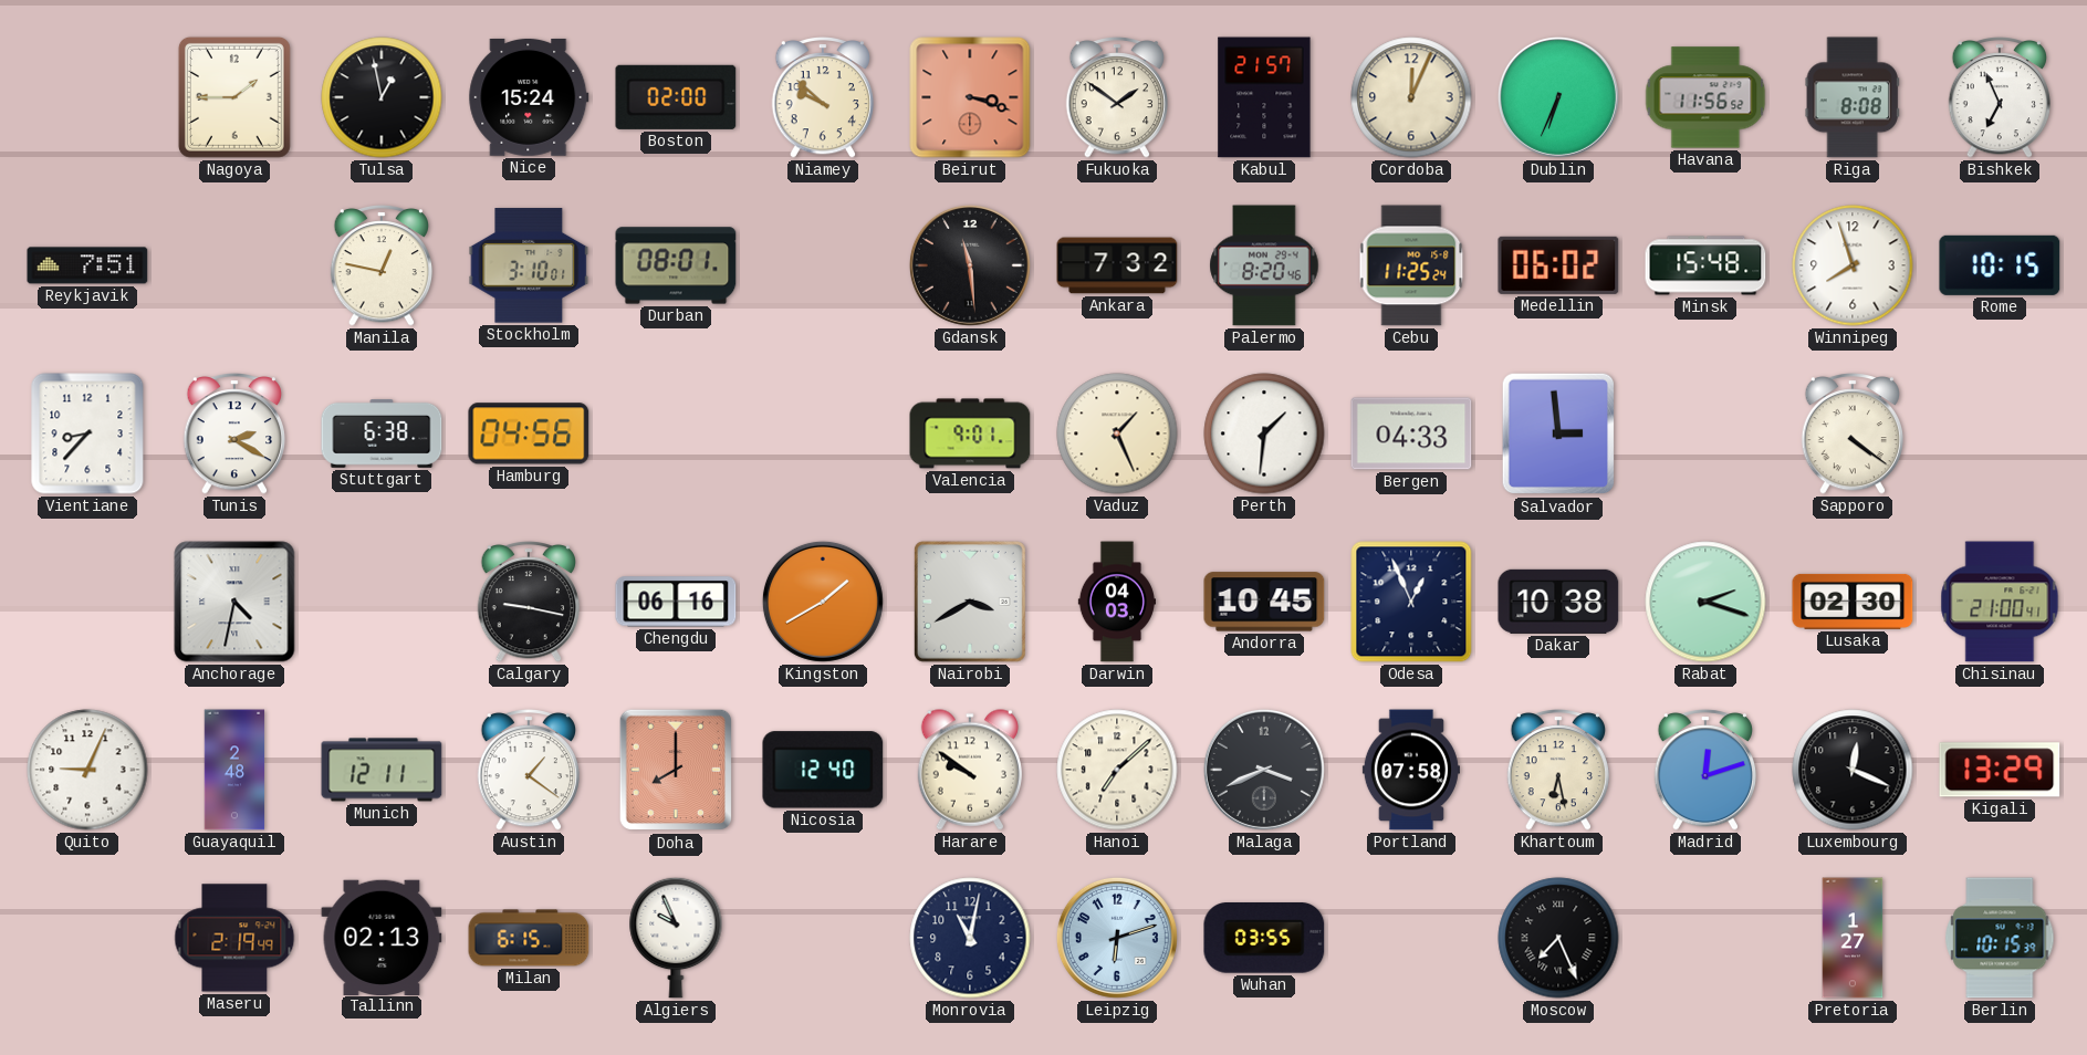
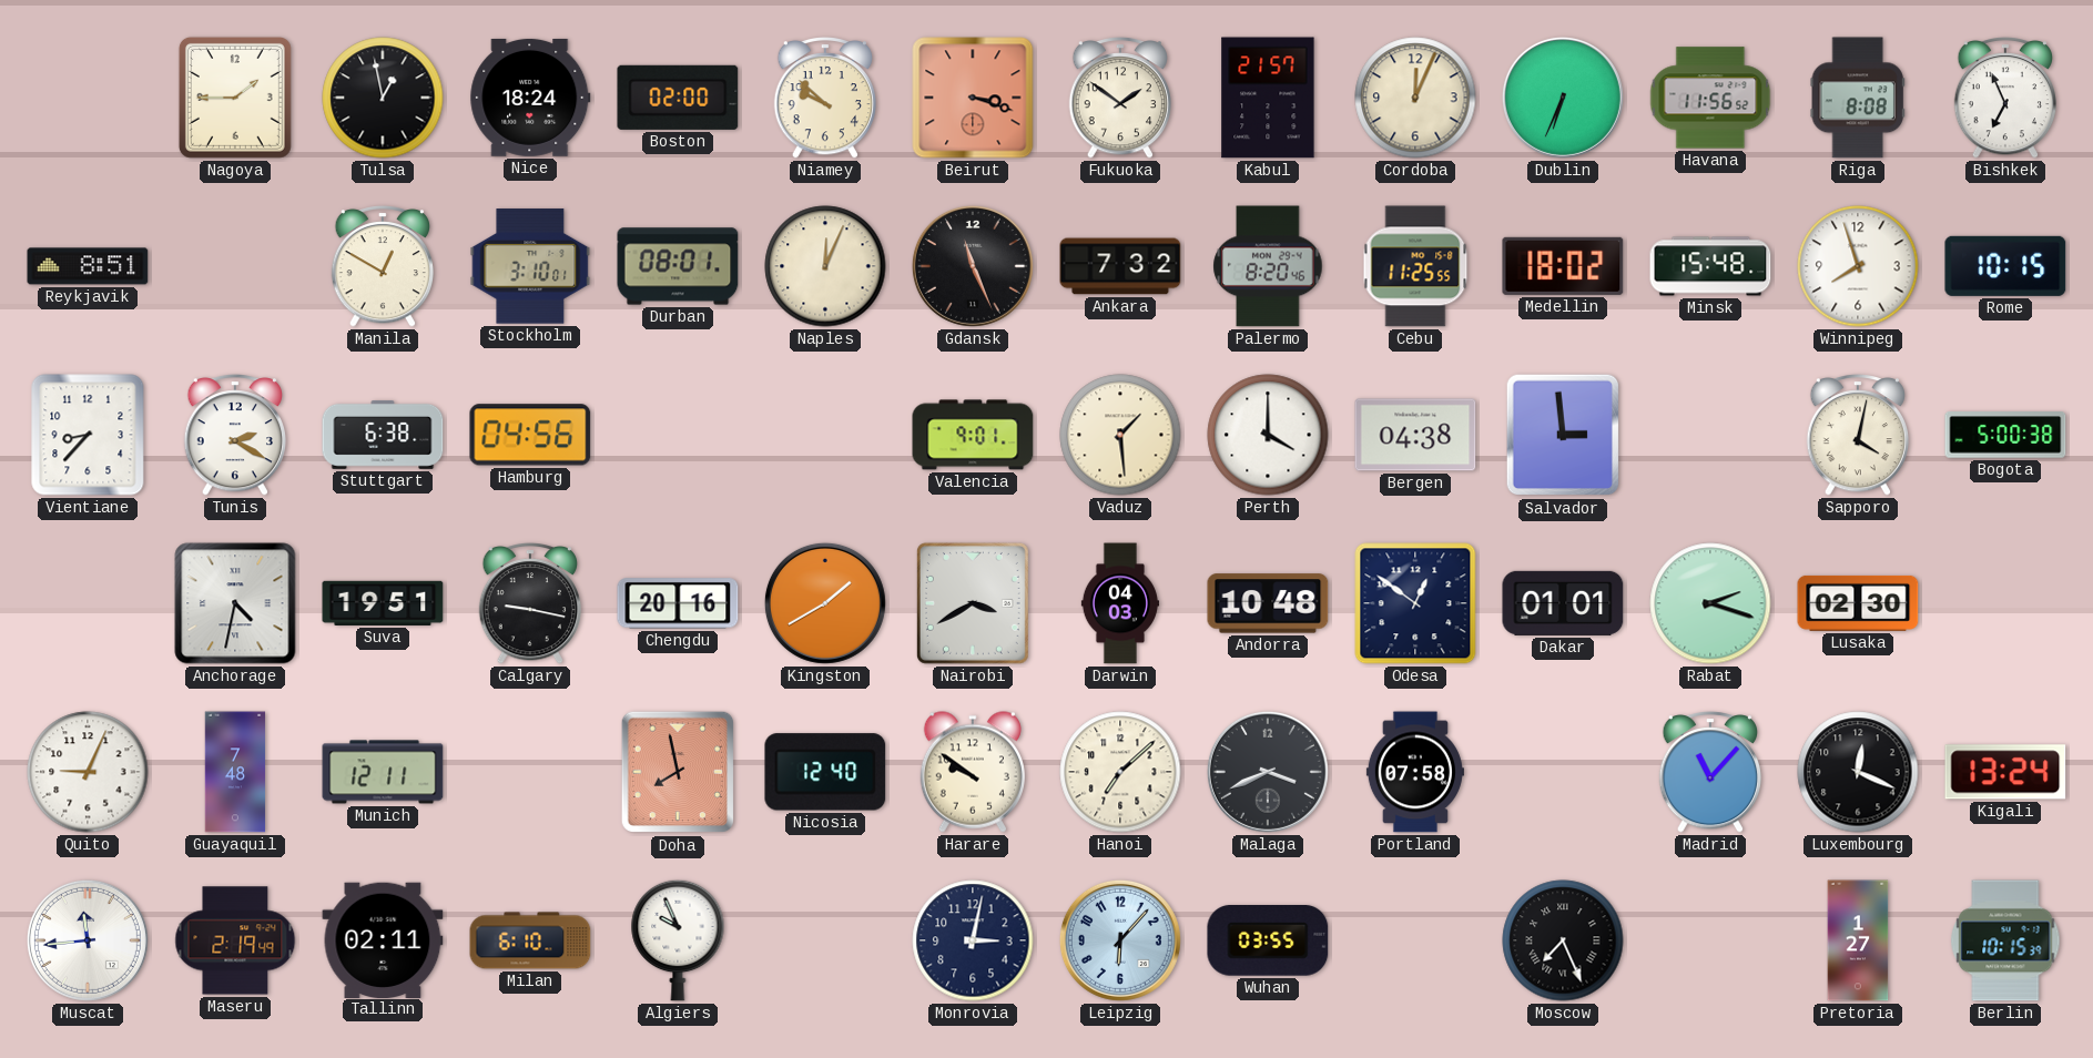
Nice: 15:24 -> 18:24
Reykjavik: 7:51 -> 8:51
Manila: 12:47 -> 12:50
Naples: none -> 12:04
Gdansk: 11:29 -> 11:26
Cebu: 11:25:24 -> 11:25:55
Medellin: 06:02 -> 18:02
Vaduz: 1:26 -> 1:29
Perth: 1:31 -> 4:00
Bergen: 04:33 -> 04:38
Sapporo: 4:21 -> 4:02
Bogota: none -> 5:00
Suva: none -> 19:51
Chengdu: 06:16 -> 20:16
Andorra: 10:45 -> 10:48
Odesa: 12:56 -> 12:51
Dakar: 10:38 -> 01:01
Chisinau: 21:00 -> none
Guayaquil: 2:48 -> 7:48
Austin: 1:21 -> none
Doha: 8:00 -> 7:58
Khartoum: 6:28 -> none
Madrid: 12:12 -> 11:07
Kigali: 13:29 -> 13:24
Muscat: none -> 11:44
Tallinn: 02:13 -> 02:11
Milan: 6:15 -> 6:10
Monrovia: 11:02 -> 3:02
Leipzig: 6:12 -> 6:07
